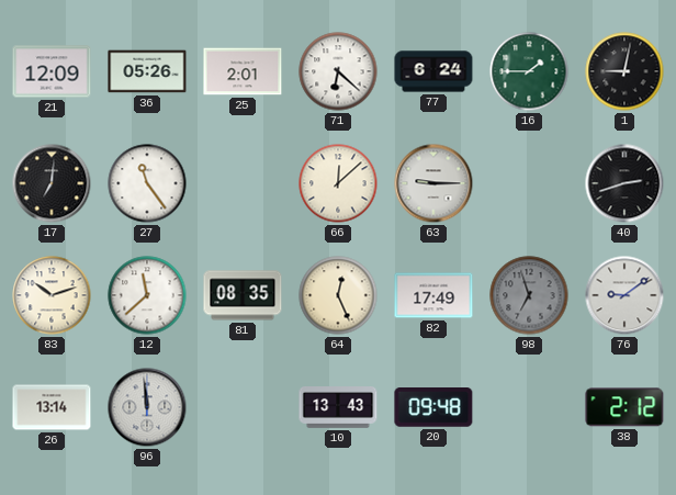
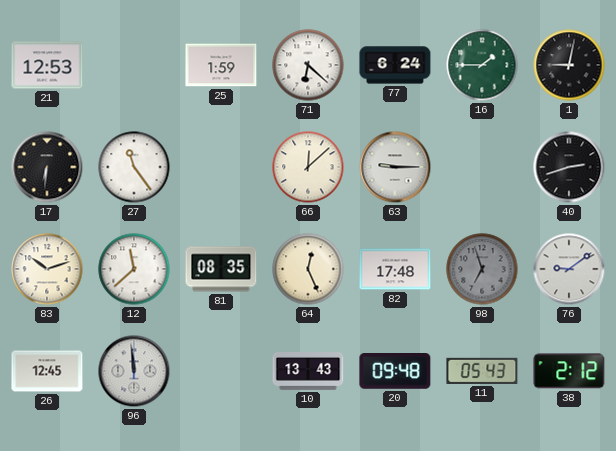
21: 12:09 -> 12:53
36: 05:26 -> none
25: 2:01 -> 1:59
17: 7:01 -> 6:31
82: 17:49 -> 17:48
26: 13:14 -> 12:45
11: none -> 05:43
